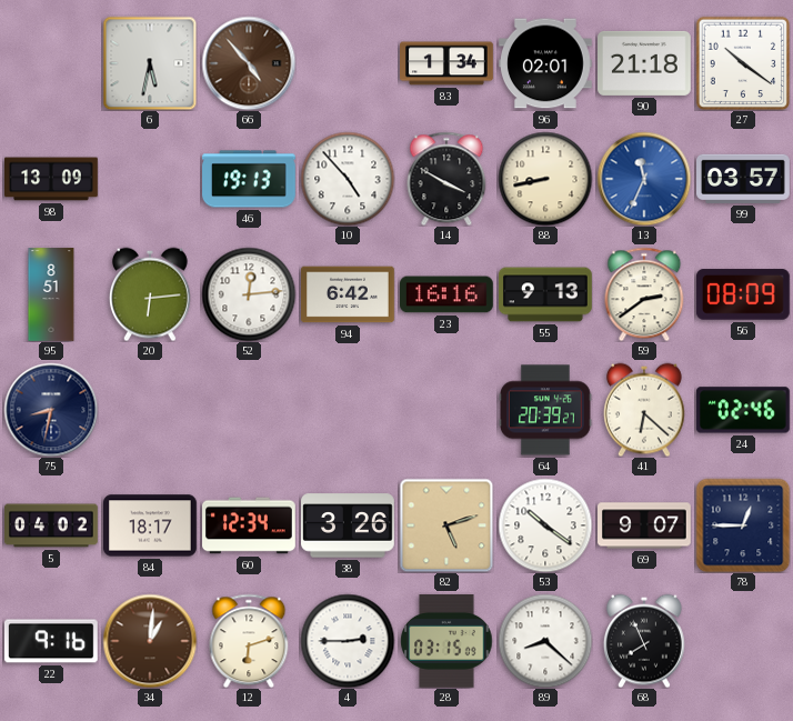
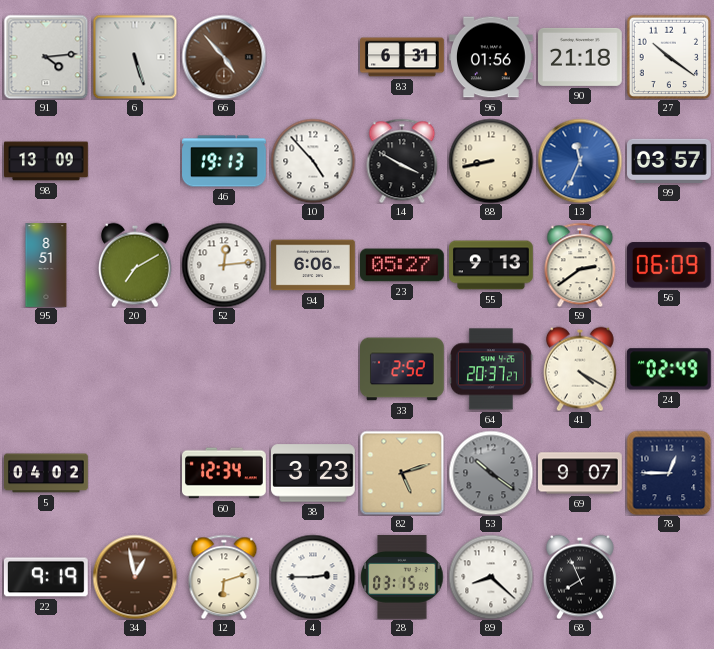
91: none -> 4:14
6: 5:32 -> 5:27
83: 1:34 -> 6:31
96: 02:01 -> 01:56
20: 6:14 -> 7:10
94: 6:42 -> 6:06
23: 16:16 -> 05:27
56: 08:09 -> 06:09
75: 8:32 -> none
33: none -> 2:52
64: 20:39 -> 20:37
41: 6:22 -> 4:20
24: 02:46 -> 02:49
84: 18:17 -> none
38: 3:26 -> 3:23
53 dial: white -> grey
22: 9:16 -> 9:19
34: 1:01 -> 12:58
